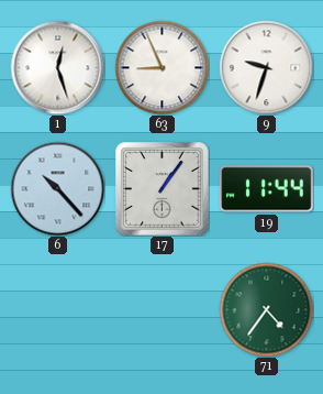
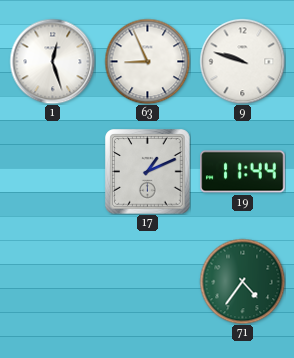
9: 9:33 -> 9:48
6: 10:23 -> none
17: 1:06 -> 1:11
